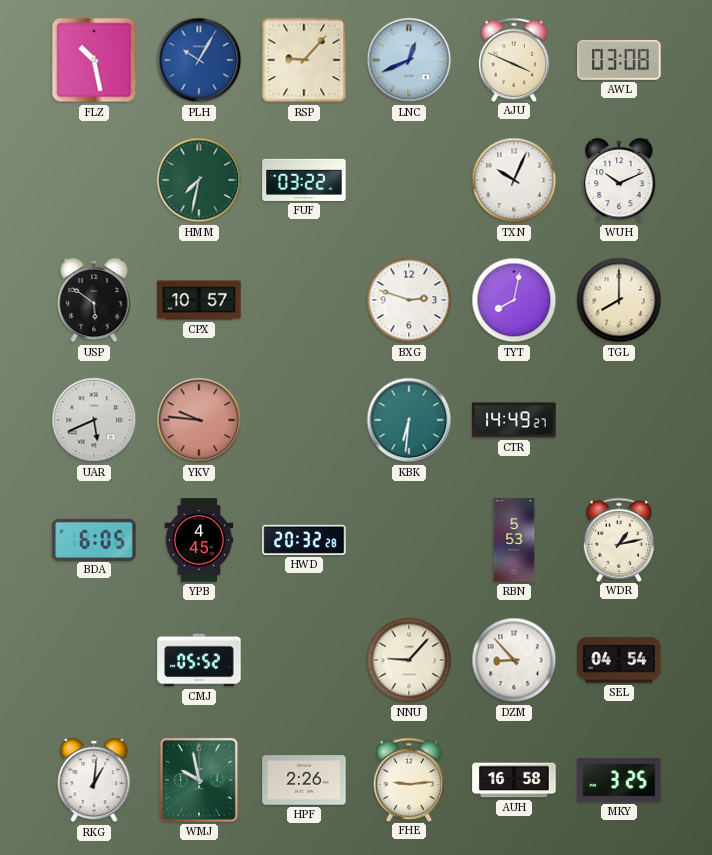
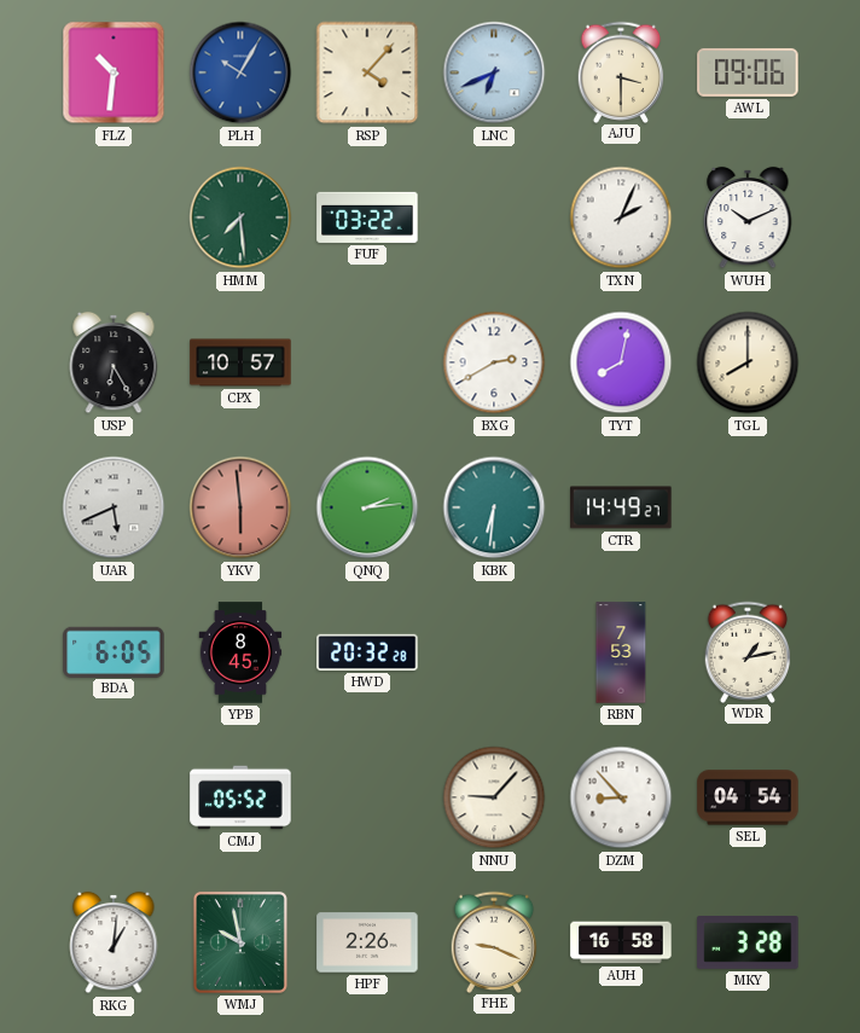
FLZ: 10:28 -> 10:31
RSP: 9:07 -> 4:07
LNC: 12:41 -> 6:41
AJU: 3:49 -> 3:30
AWL: 03:08 -> 09:06
HMM: 7:32 -> 7:29
TXN: 10:04 -> 2:04
USP: 5:51 -> 6:25
BXG: 2:48 -> 2:40
YKV: 9:46 -> 5:59
QNQ: none -> 2:14
YPB: 4:45 -> 8:45
RBN: 5:53 -> 7:53
FHE: 9:14 -> 9:19
MKY: 3:25 -> 3:28
